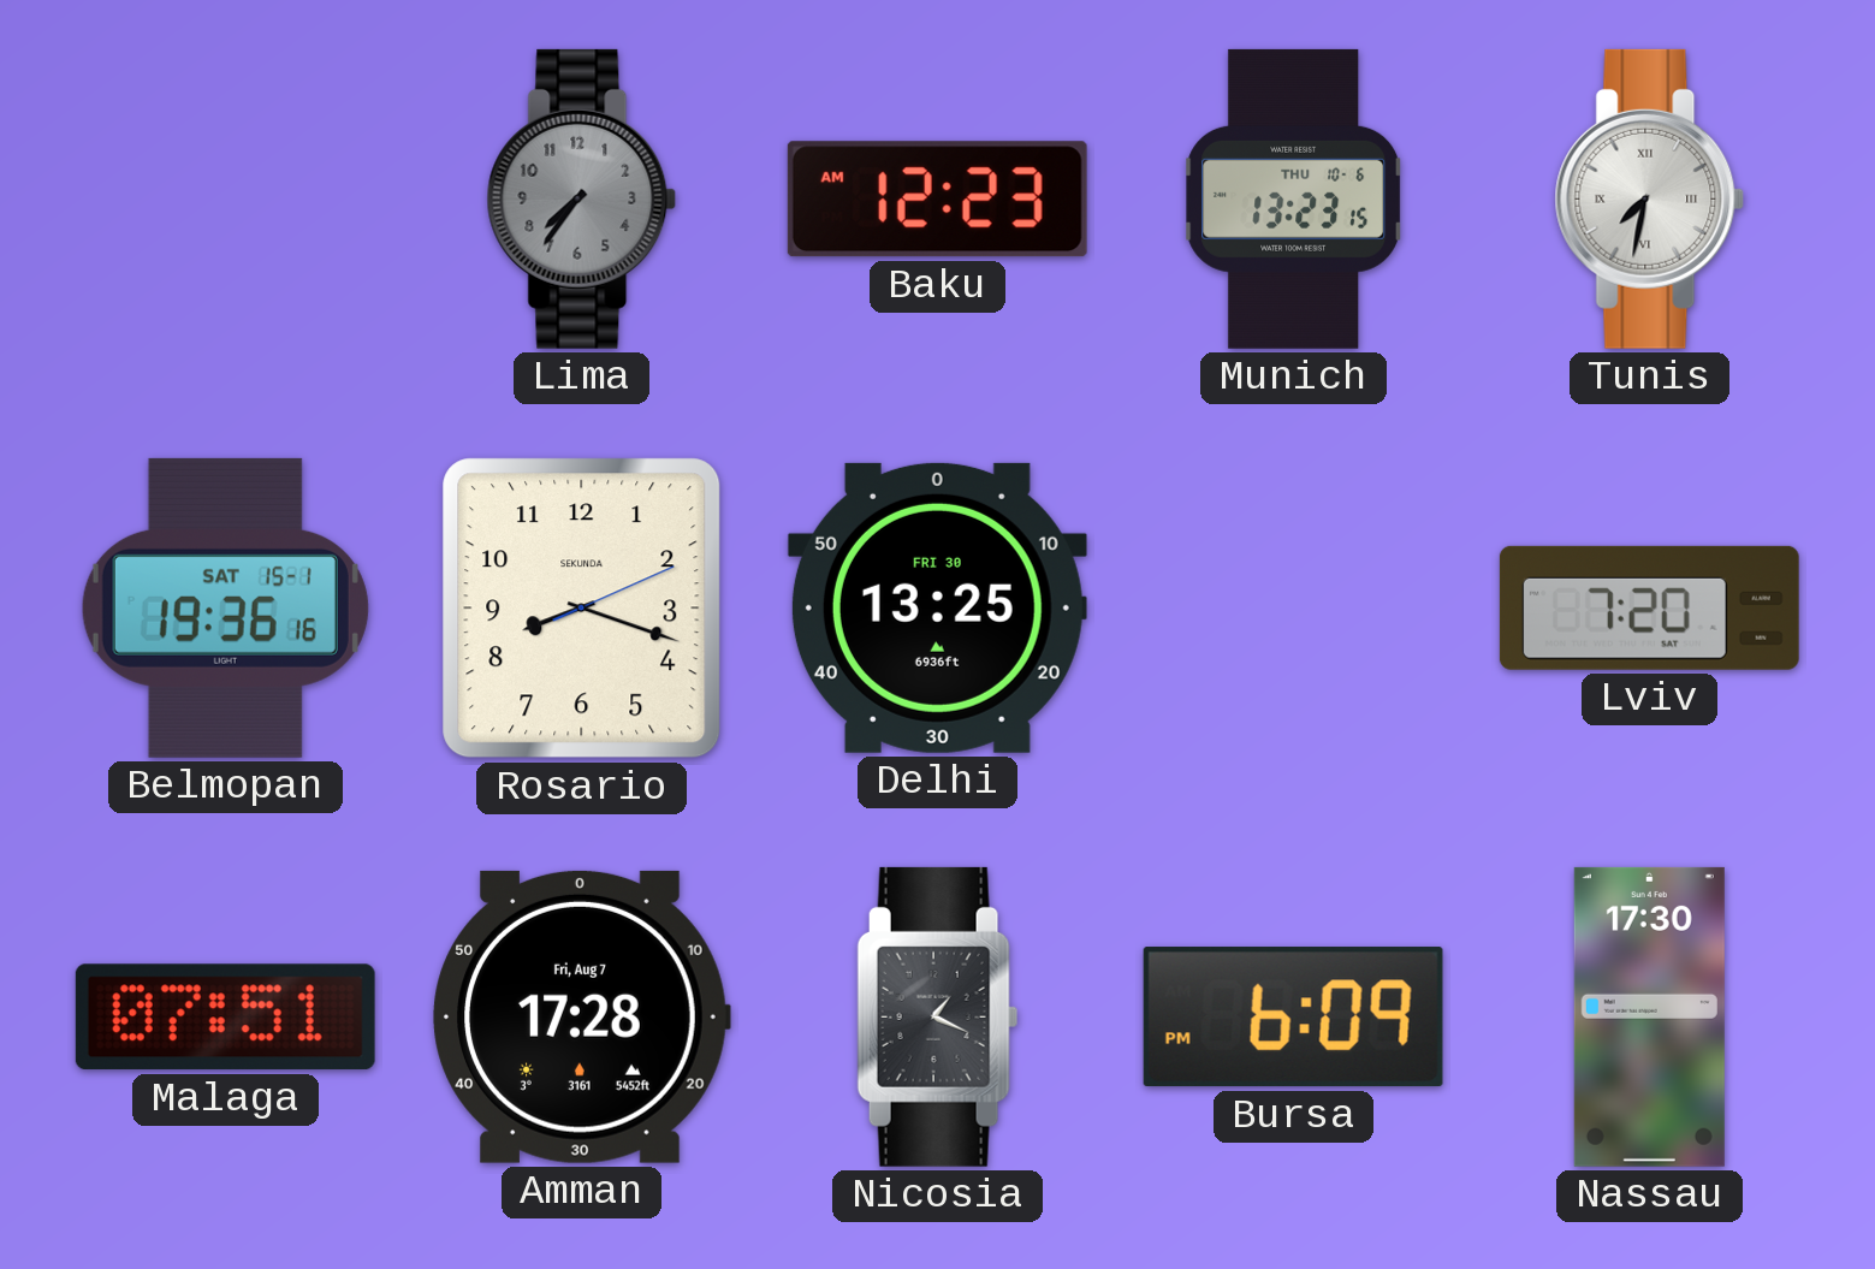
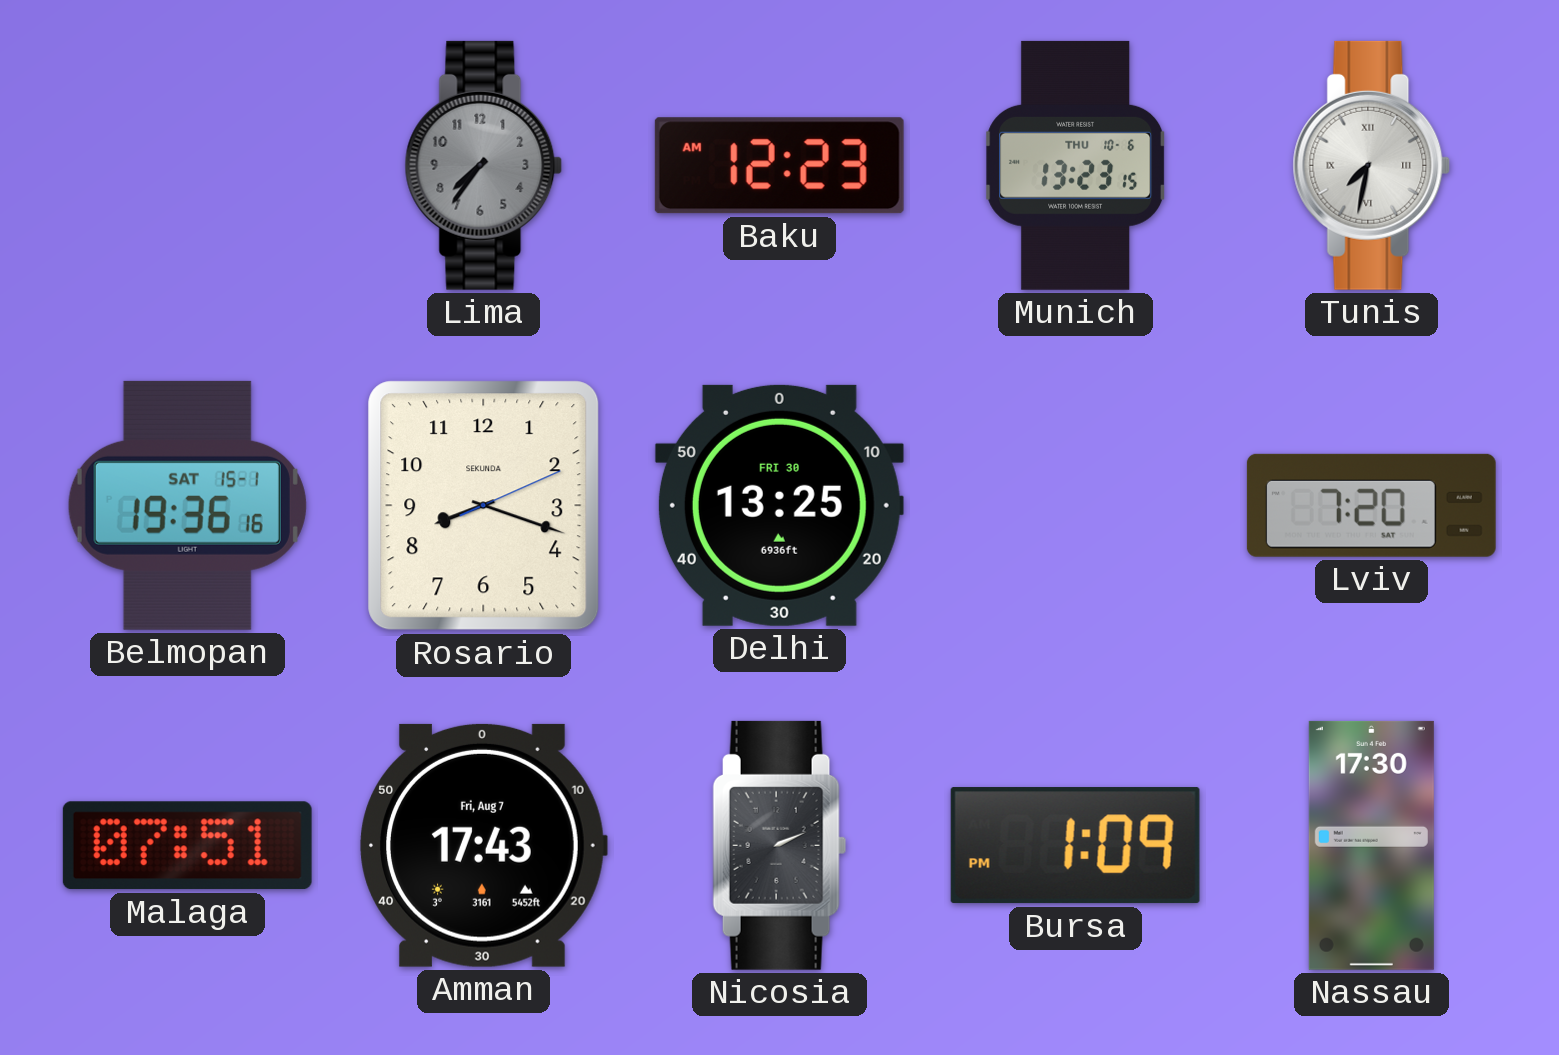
Amman: 17:28 -> 17:43
Nicosia: 1:19 -> 2:11
Bursa: 6:09 -> 1:09
